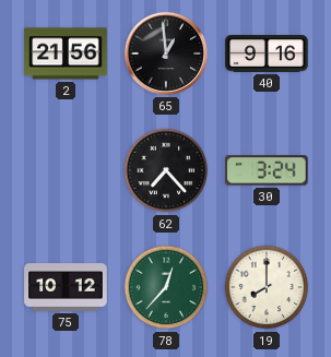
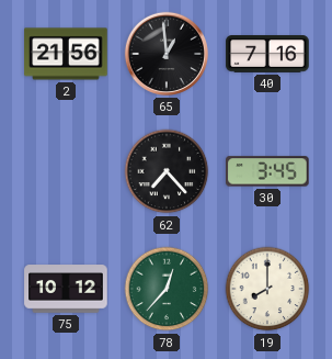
40: 9:16 -> 7:16
30: 3:24 -> 3:45
